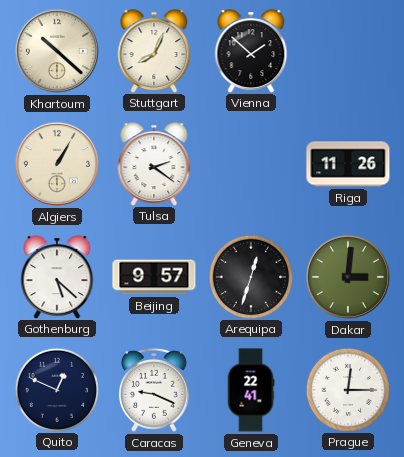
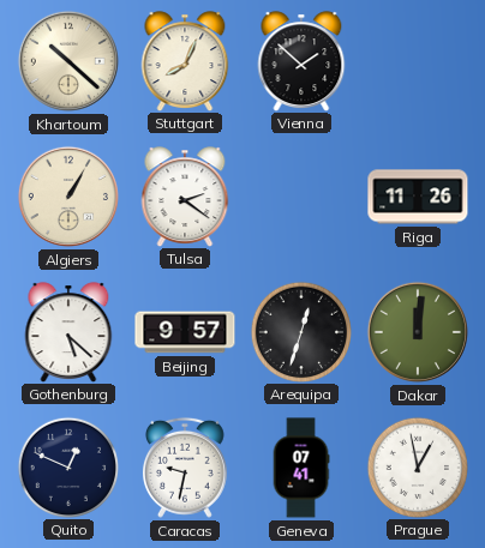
Dakar: 3:01 -> 12:01
Caracas: 9:19 -> 9:32
Geneva: 22:41 -> 07:41
Prague: 12:15 -> 12:58
